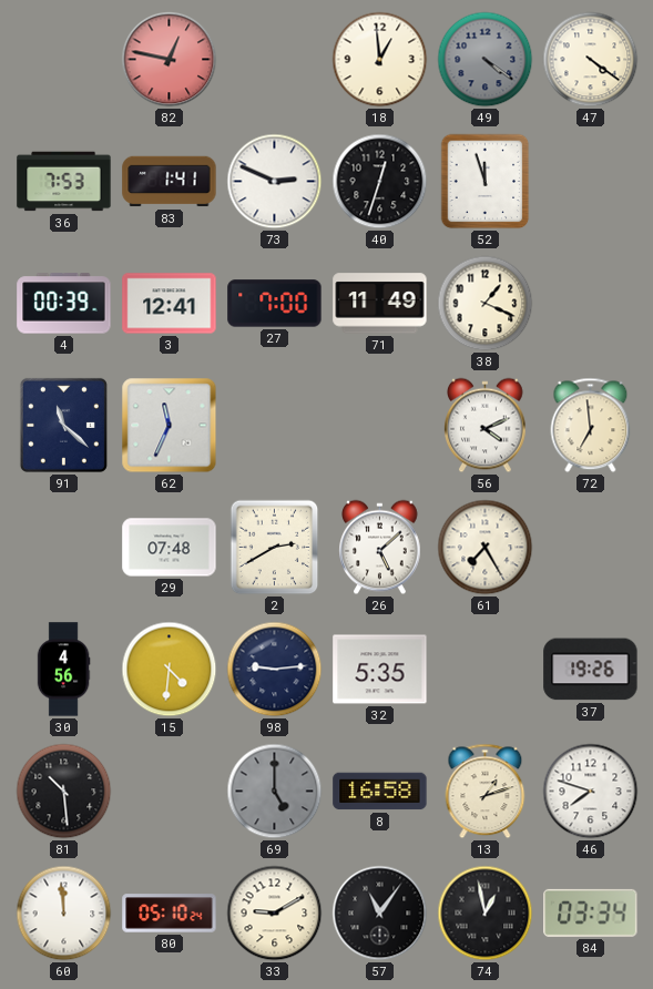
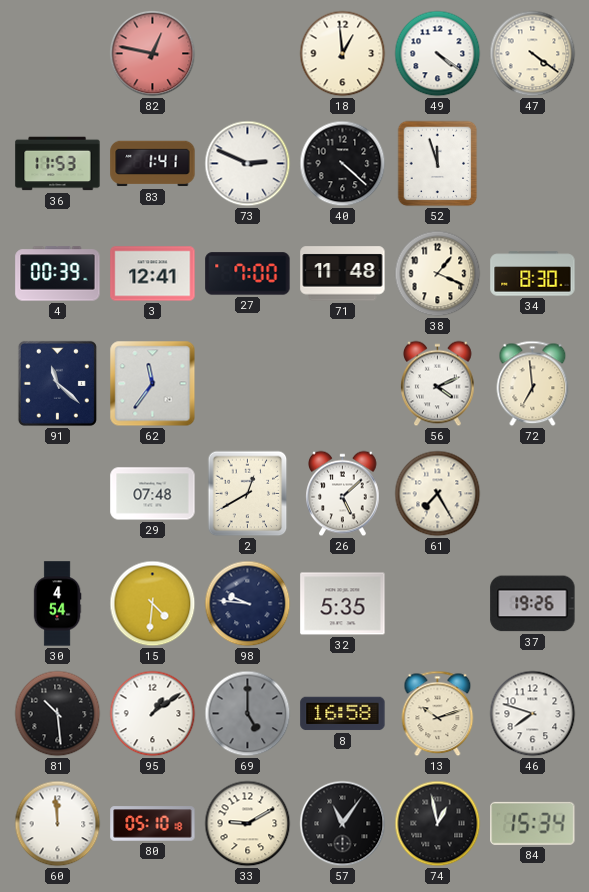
49 dial: grey -> white
36: 7:53 -> 11:53
40: 12:33 -> 4:22
71: 11:49 -> 11:48
34: none -> 8:30
62: 11:34 -> 11:36
2: 2:40 -> 12:40
30: 4:56 -> 4:54
98: 9:14 -> 9:46
95: none -> 1:09
13: 1:12 -> 10:12
80: 05:10:24 -> 05:10:18
84: 03:34 -> 15:34
